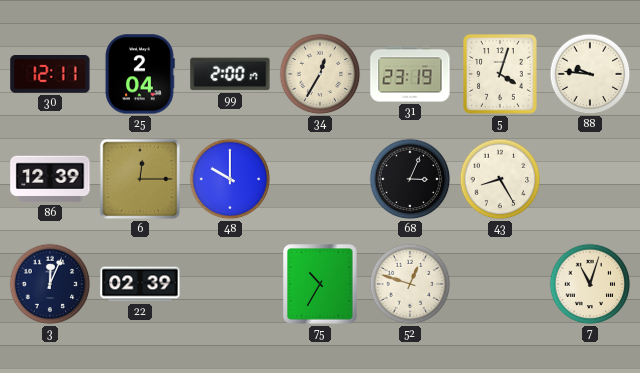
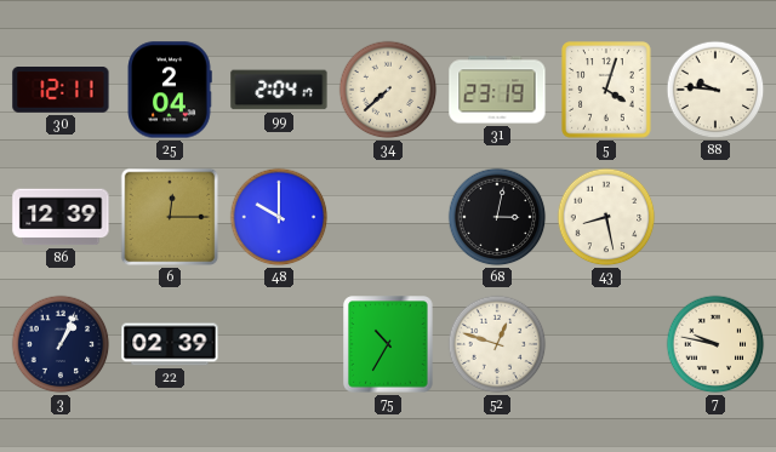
99: 2:00 -> 2:04
34: 12:35 -> 7:38
68: 3:04 -> 3:02
43: 8:25 -> 8:28
3: 12:04 -> 1:04
7: 11:03 -> 9:47
